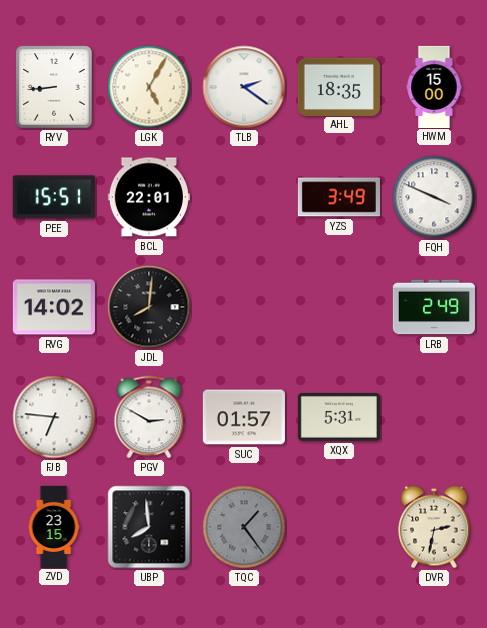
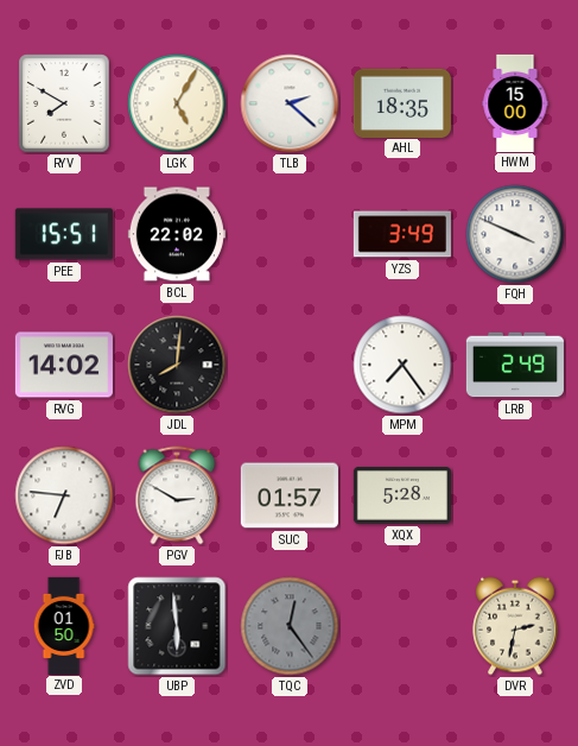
RYV: 8:44 -> 7:50
TLB: 2:21 -> 2:22
BCL: 22:01 -> 22:02
MPM: none -> 7:24
XQX: 5:31 -> 5:28
ZVD: 23:15 -> 01:50
UBP: 7:59 -> 5:59
TQC: 1:24 -> 12:24
